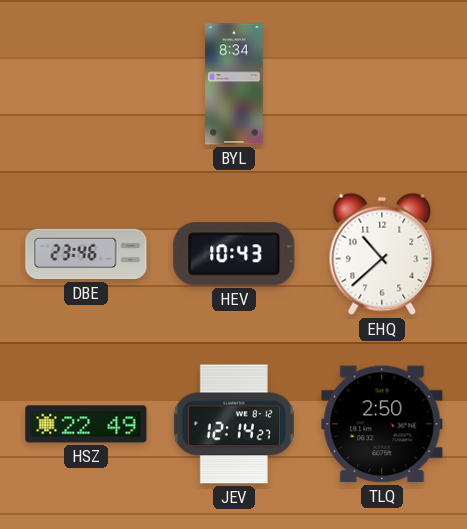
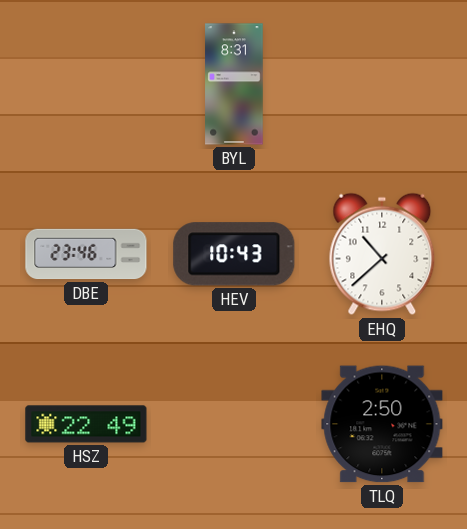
BYL: 8:34 -> 8:31
JEV: 12:14 -> none
